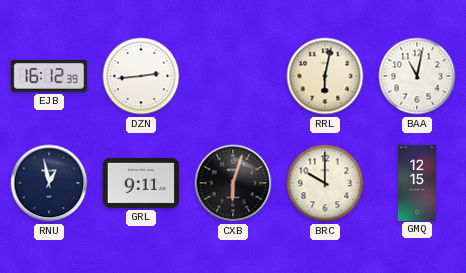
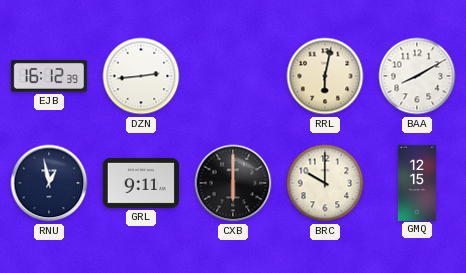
BAA: 11:02 -> 8:10
CXB: 6:03 -> 6:00
